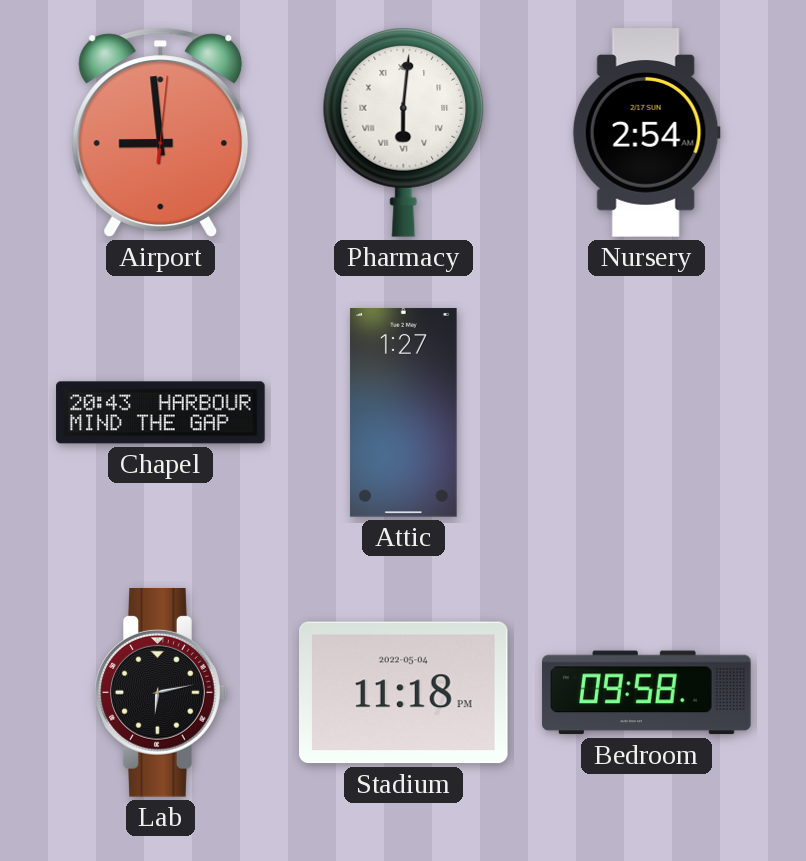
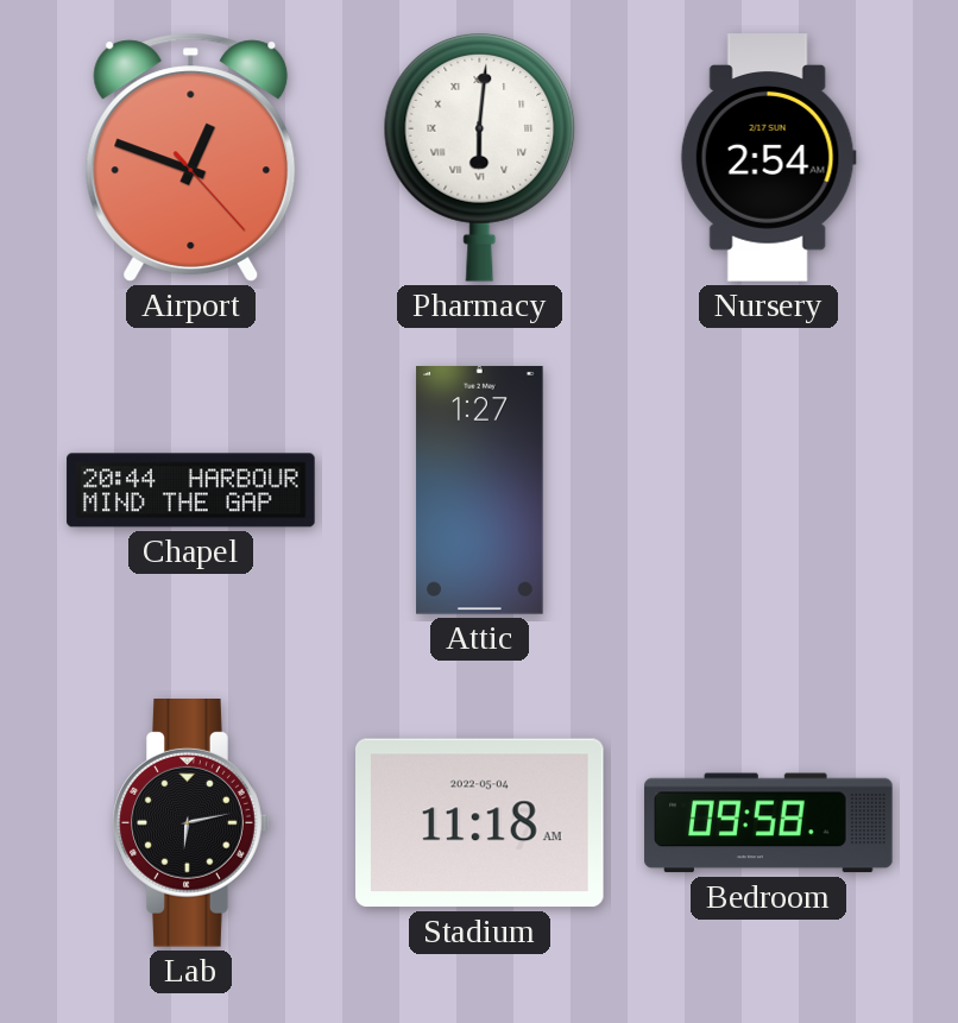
Airport: 8:59 -> 12:48
Chapel: 20:43 -> 20:44
Stadium: 11:18 PM -> 11:18 AM
